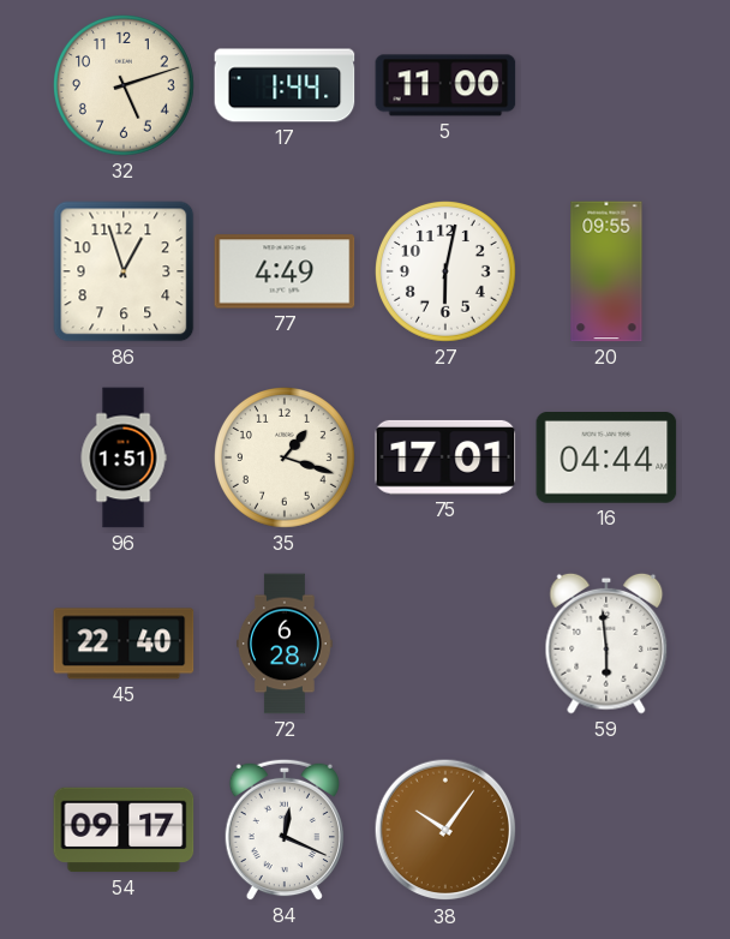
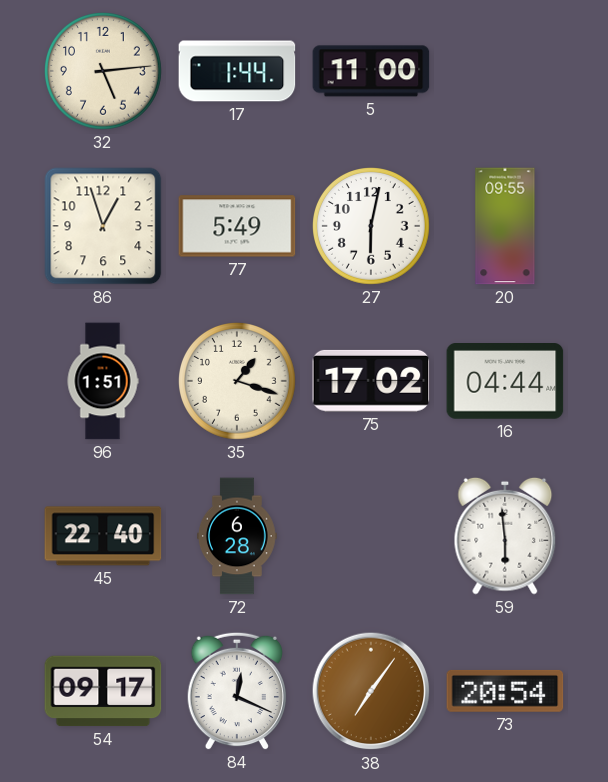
32: 5:12 -> 5:14
77: 4:49 -> 5:49
75: 17:01 -> 17:02
38: 10:06 -> 7:06
73: none -> 20:54
